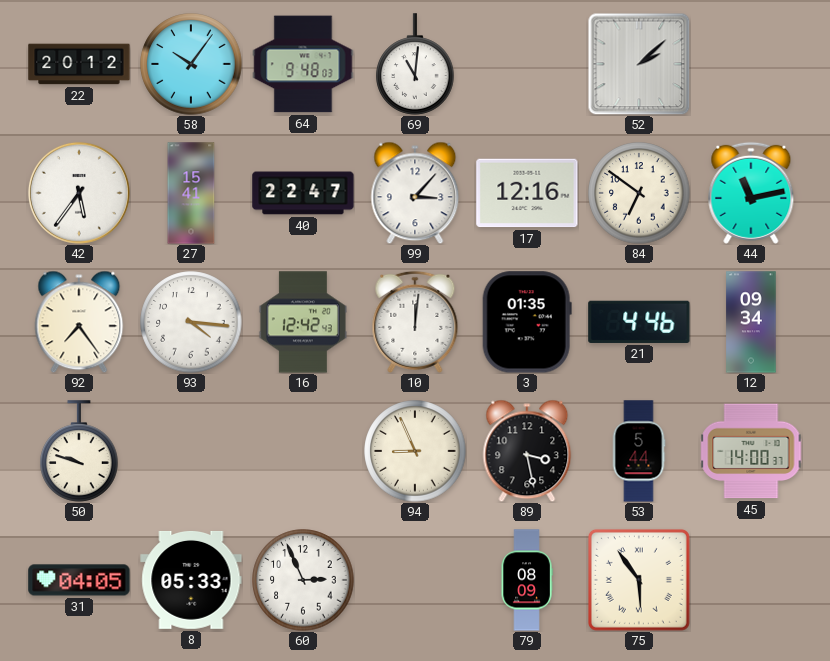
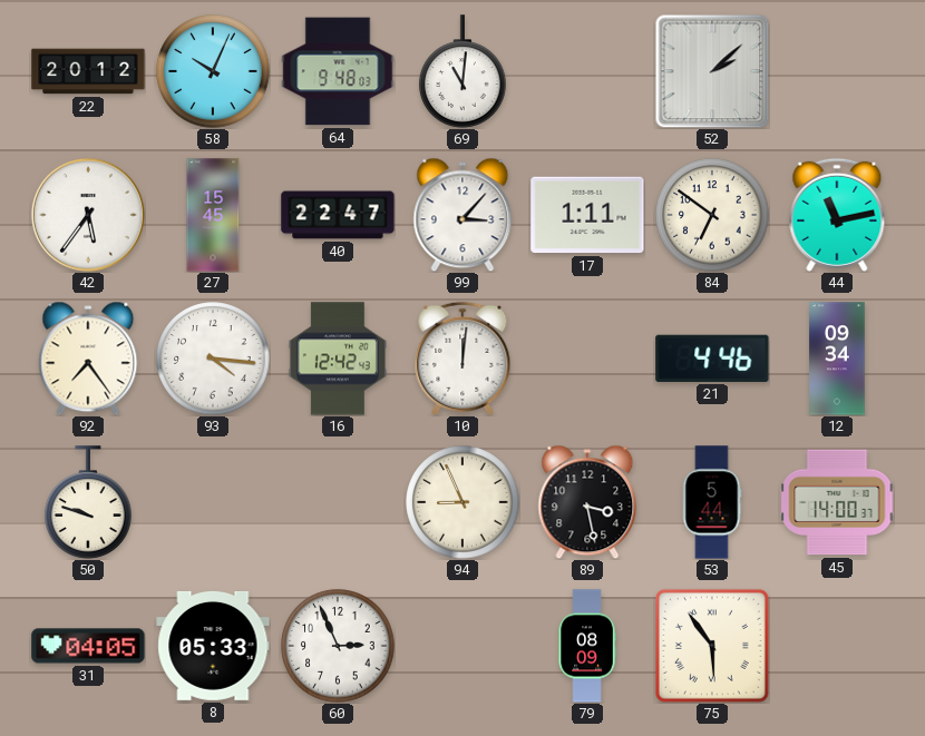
58: 10:06 -> 10:04
27: 15:41 -> 15:45
17: 12:16 -> 1:11
3: 01:35 -> none
